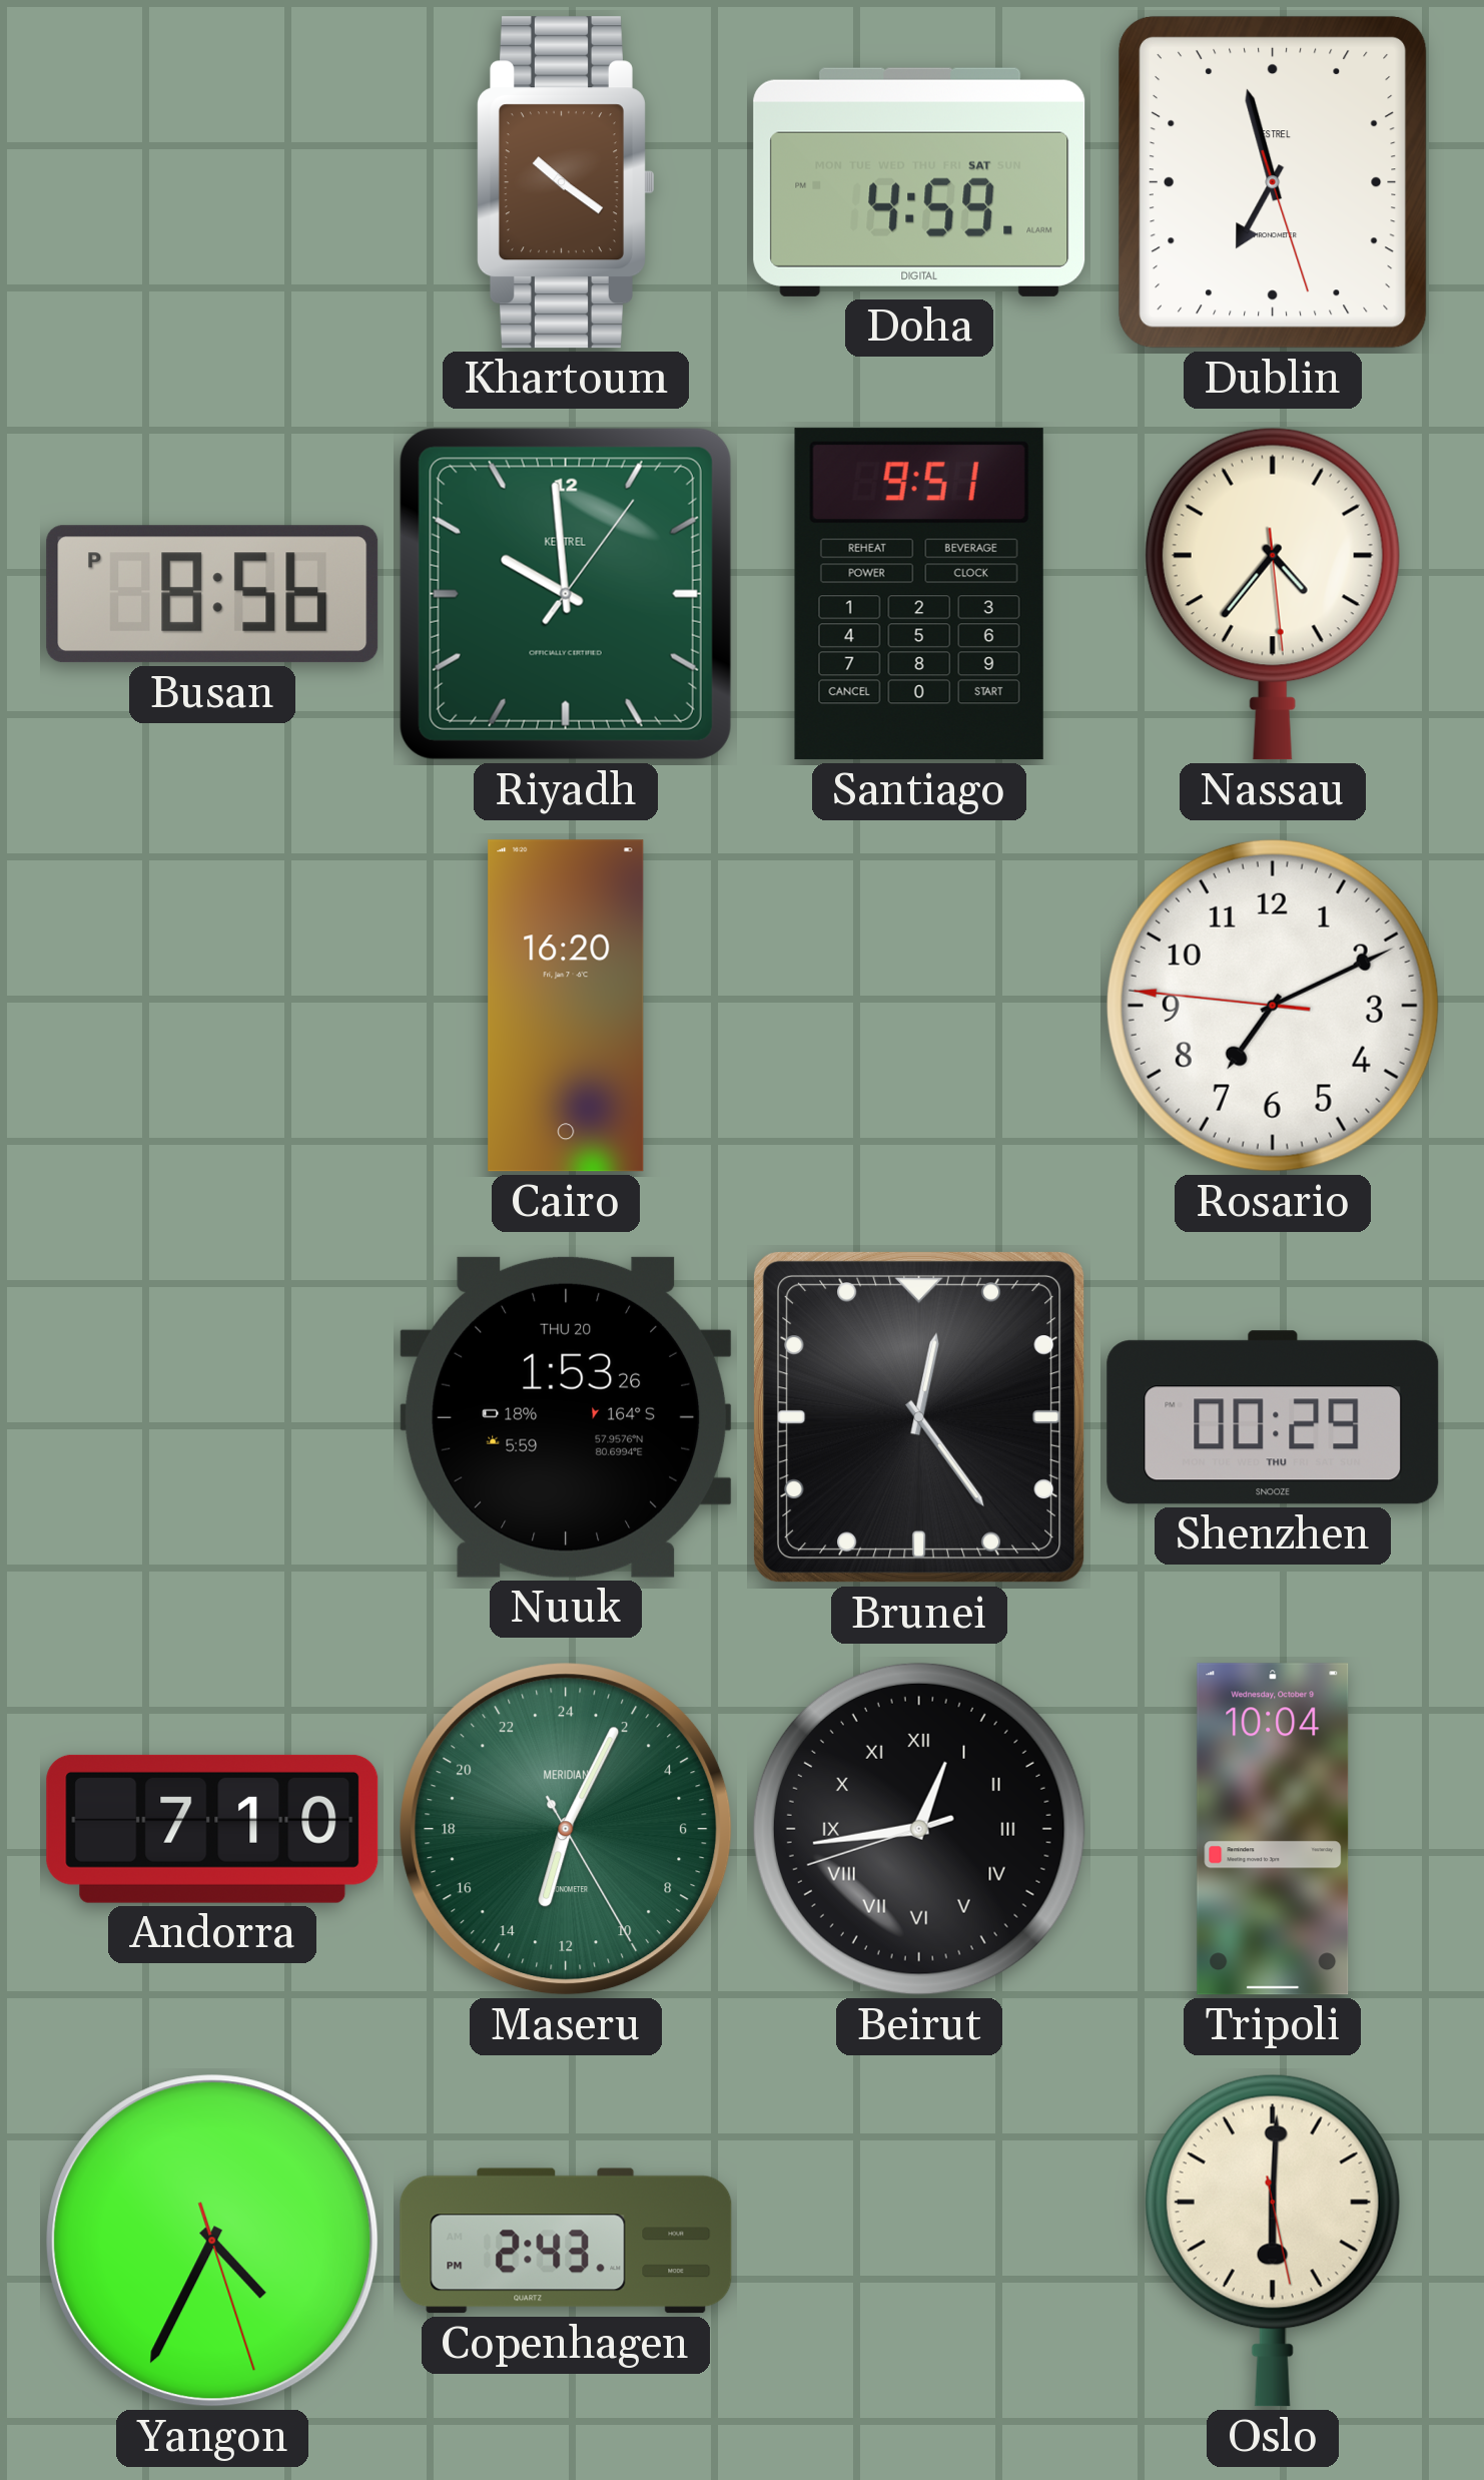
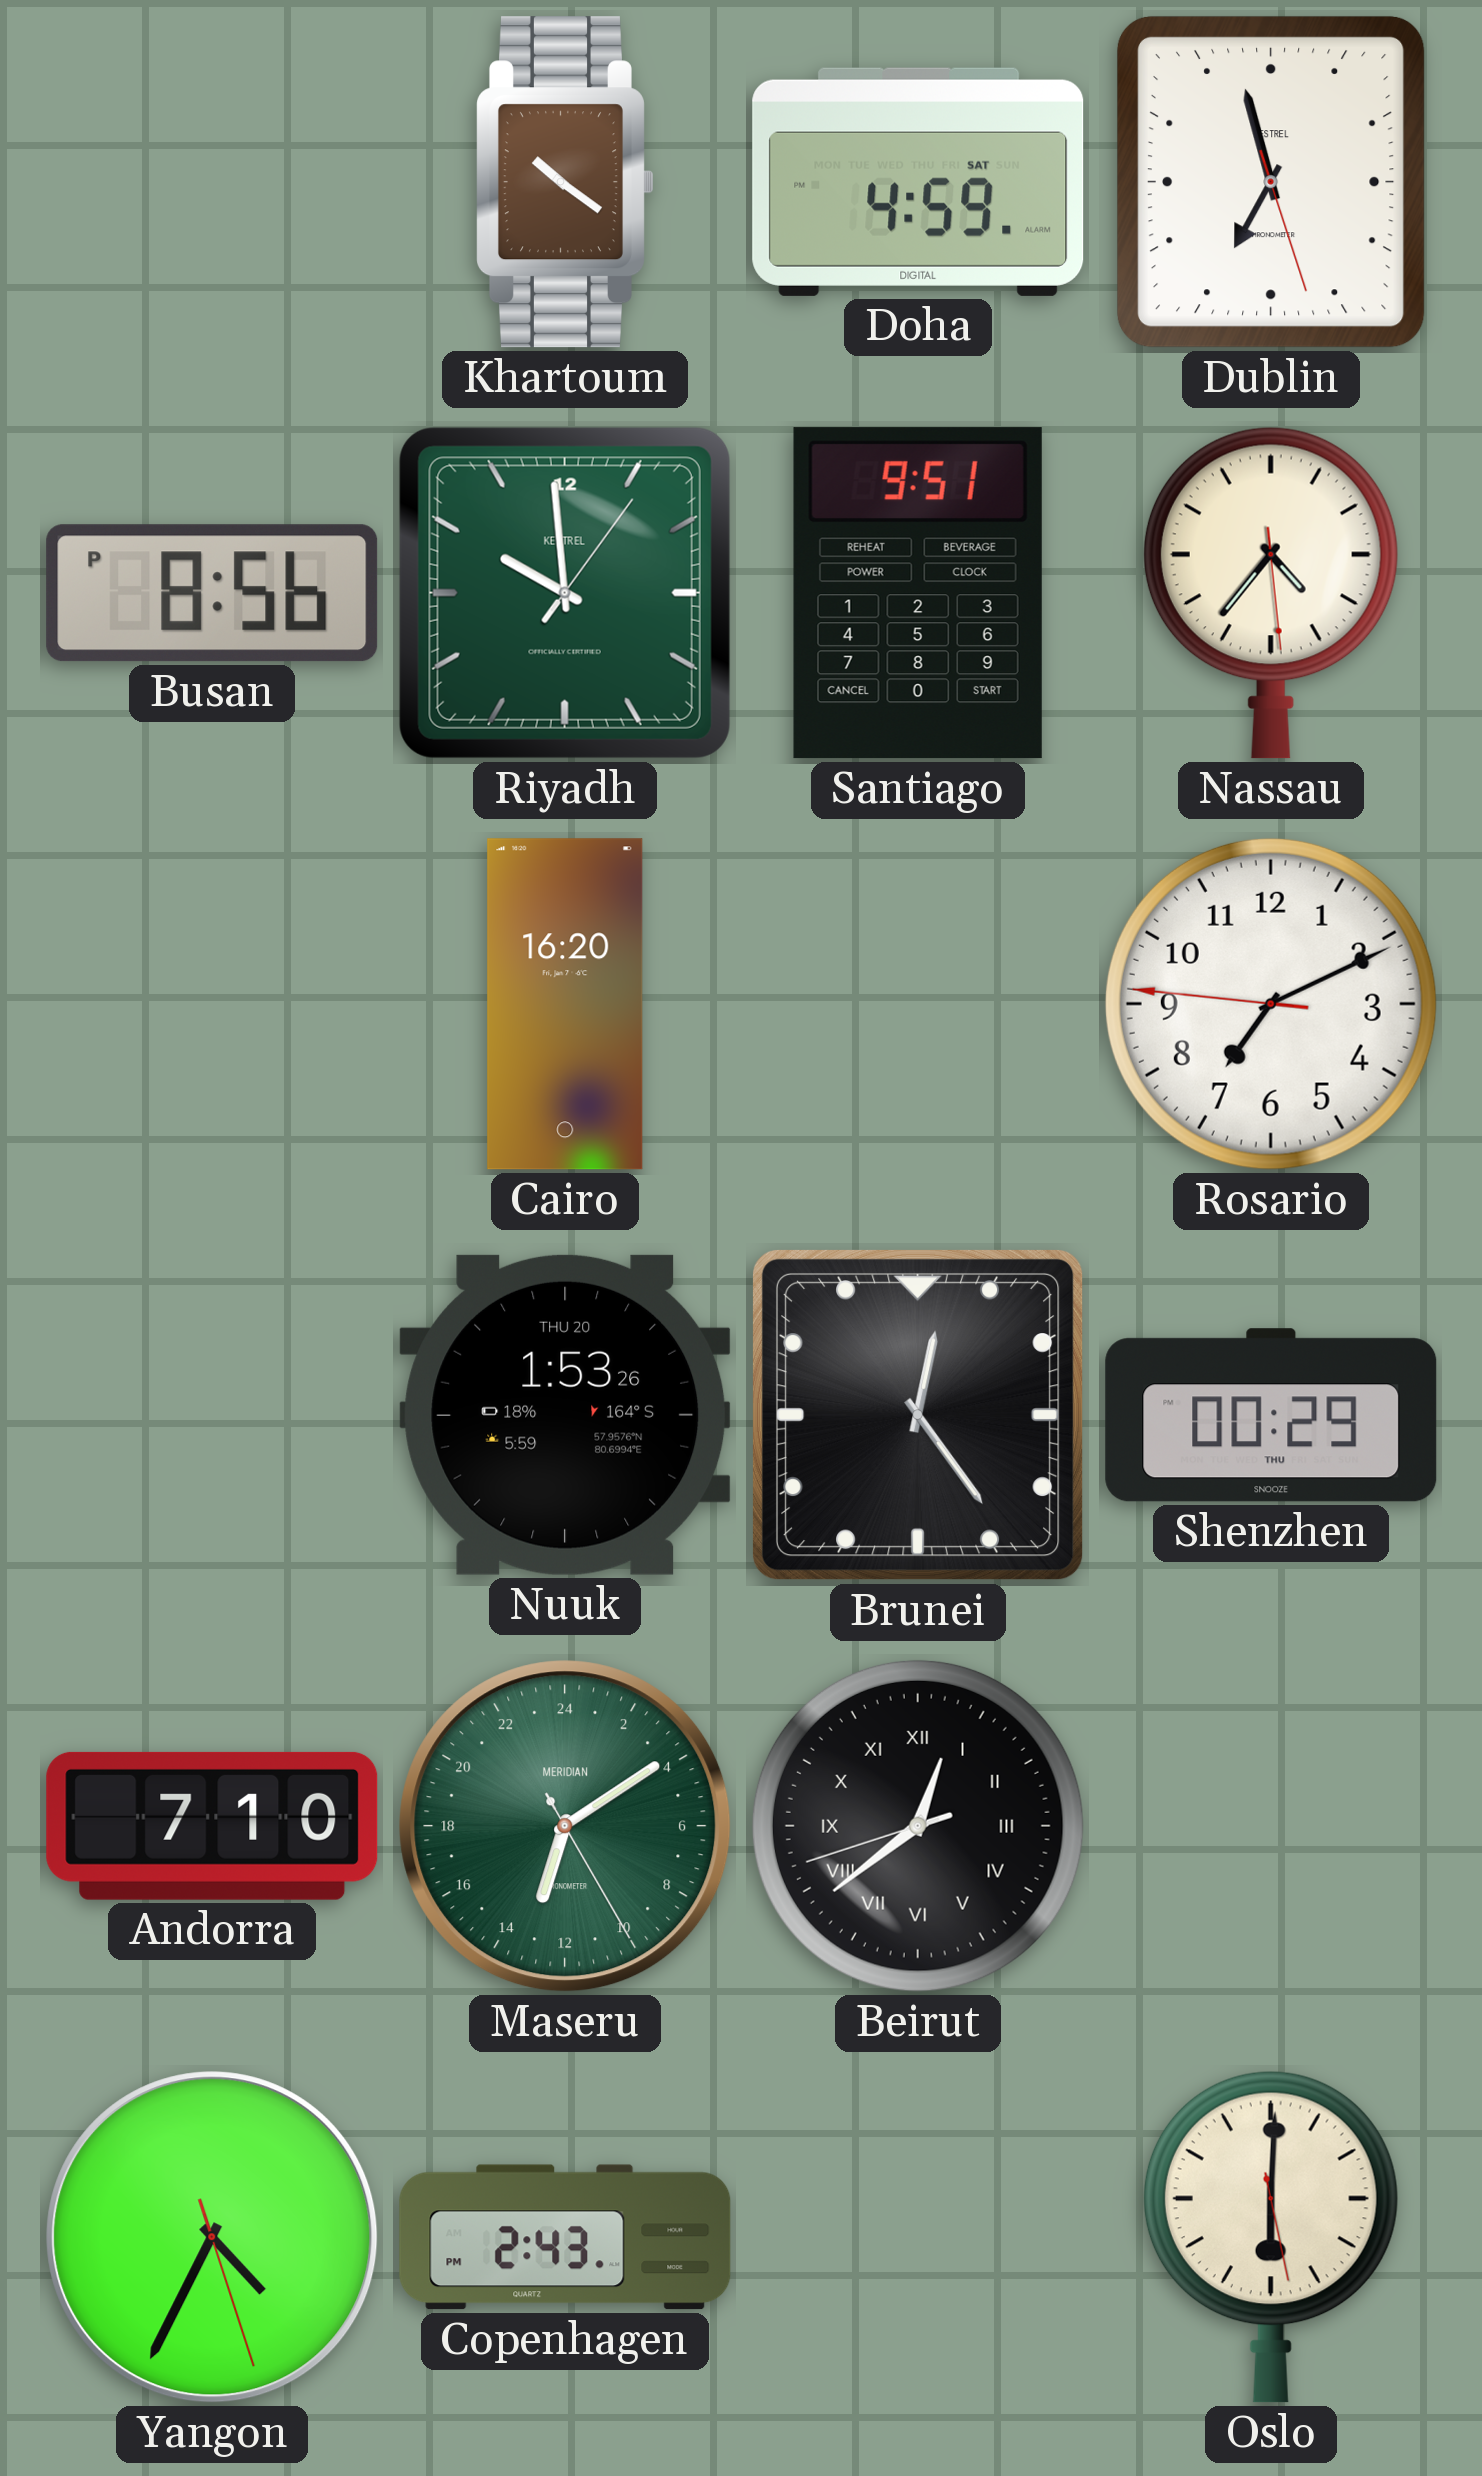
Maseru: 13:04 -> 13:09
Beirut: 12:43 -> 12:38
Tripoli: 10:04 -> none
